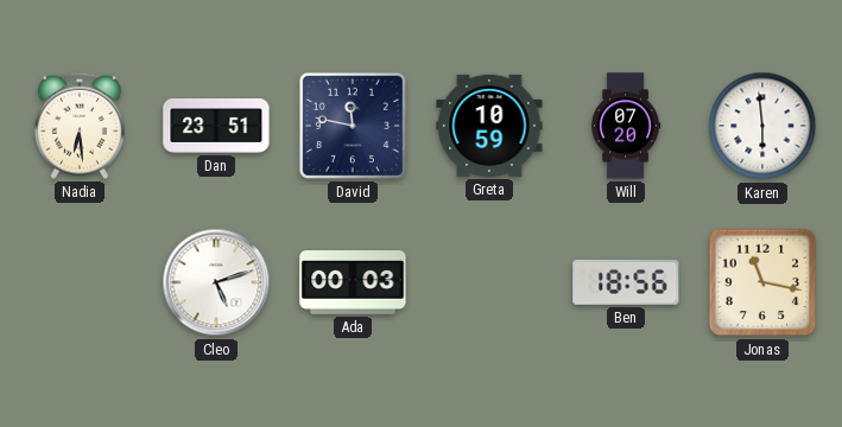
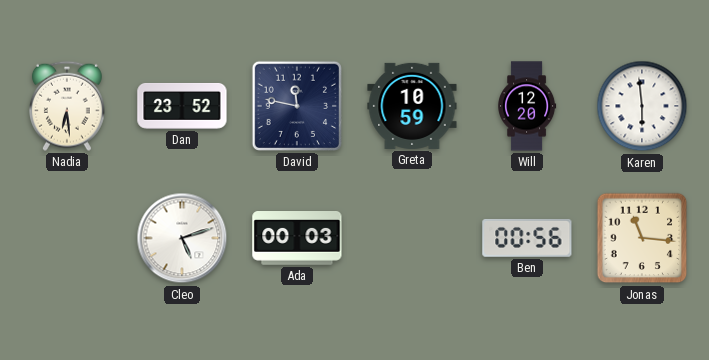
Dan: 23:51 -> 23:52
Will: 07:20 -> 12:20
Ben: 18:56 -> 00:56
Jonas: 11:17 -> 11:16
